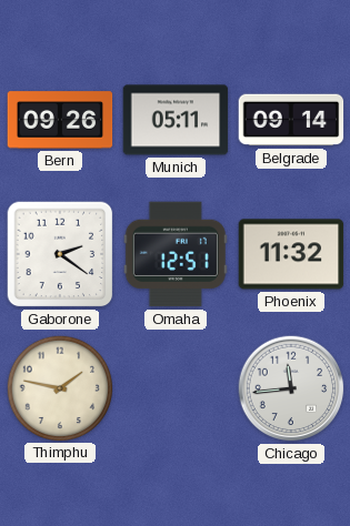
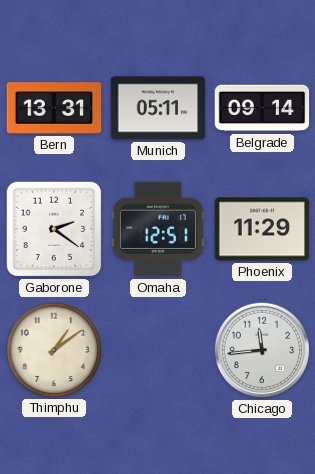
Bern: 09:26 -> 13:31
Phoenix: 11:32 -> 11:29
Thimphu: 1:47 -> 1:09
